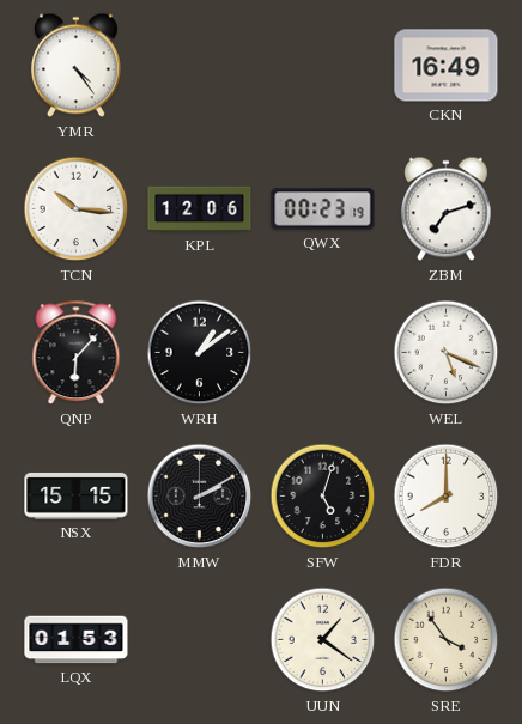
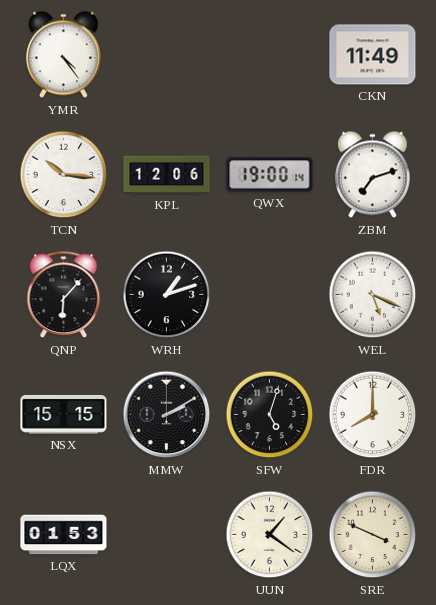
CKN: 16:49 -> 11:49
QWX: 00:23 -> 19:00
WRH: 1:09 -> 1:12
SRE: 3:54 -> 3:49
